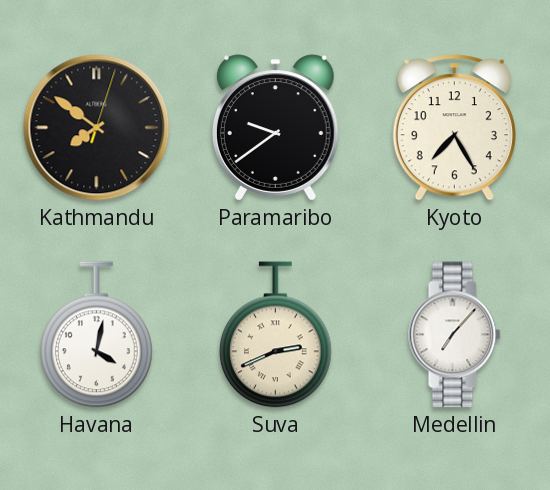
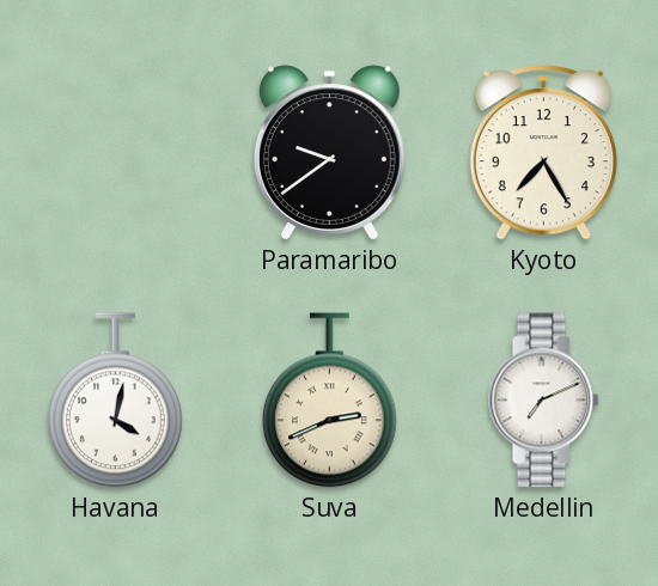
Kathmandu: 7:51 -> none
Medellin: 7:07 -> 7:11
